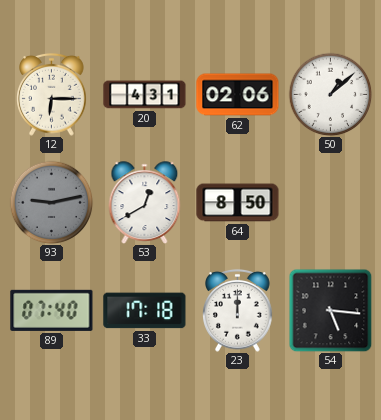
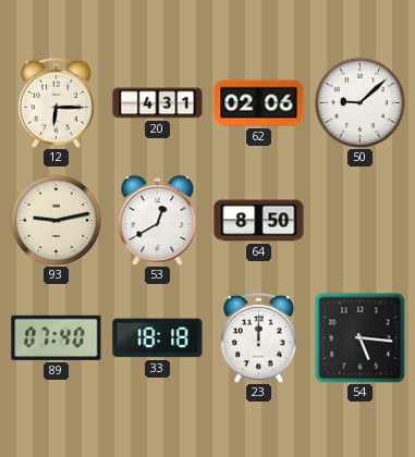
50: 1:08 -> 9:08
93 dial: grey -> cream
33: 17:18 -> 18:18
